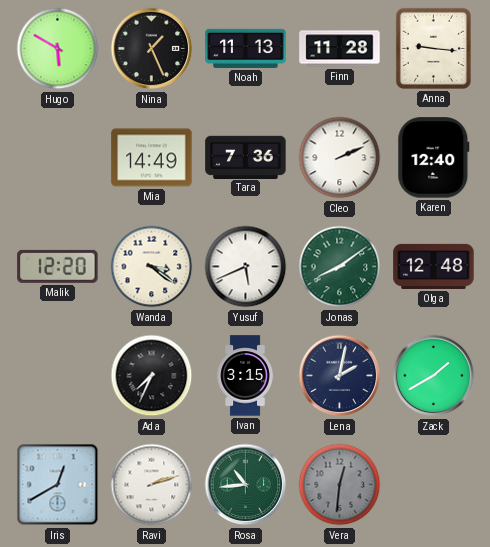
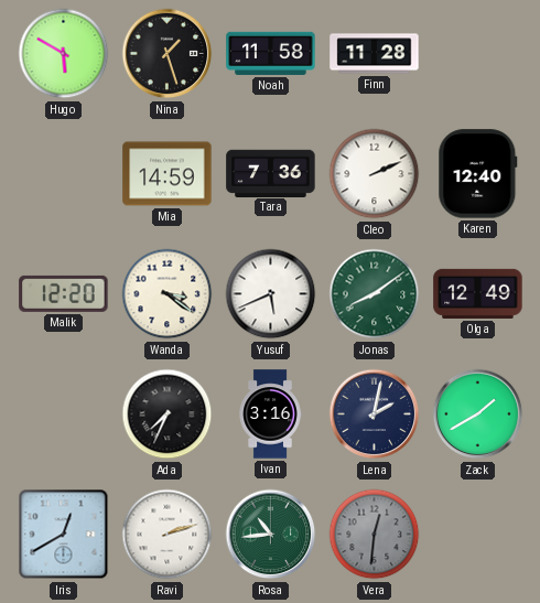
Nina: 1:26 -> 1:27
Noah: 11:13 -> 11:58
Anna: 9:16 -> none
Mia: 14:49 -> 14:59
Olga: 12:48 -> 12:49
Ivan: 3:15 -> 3:16
